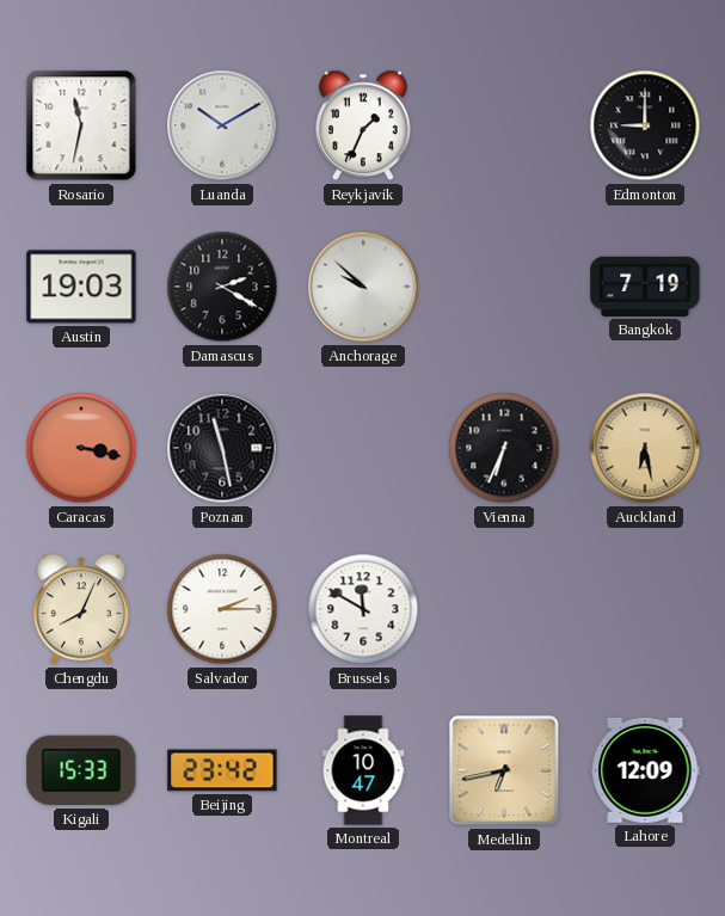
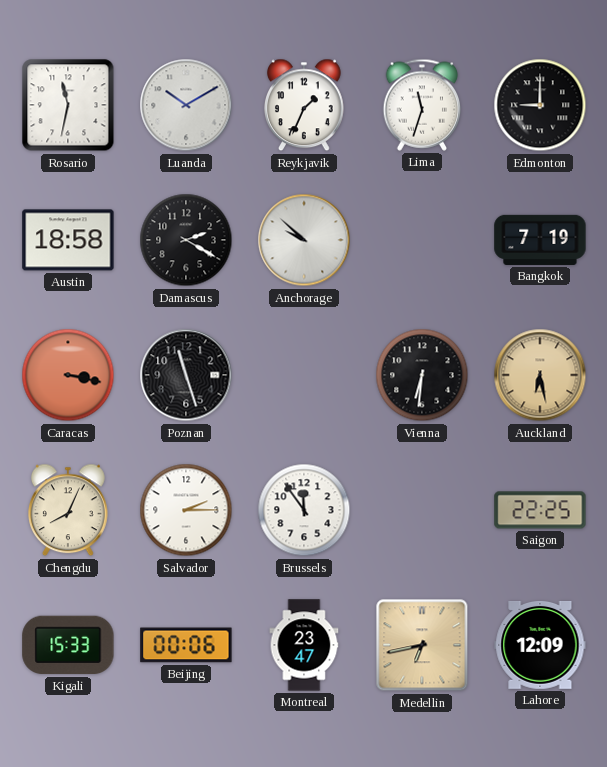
Lima: none -> 11:33
Austin: 19:03 -> 18:58
Poznan: 11:28 -> 11:27
Vienna: 6:34 -> 6:31
Brussels: 11:50 -> 11:54
Saigon: none -> 22:25
Beijing: 23:42 -> 00:06
Montreal: 10:47 -> 23:47
